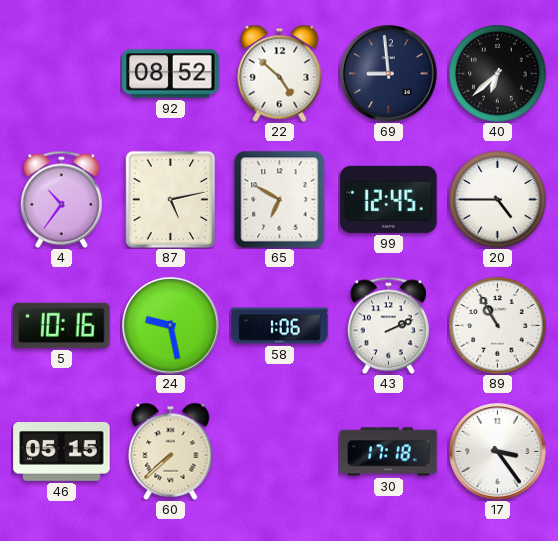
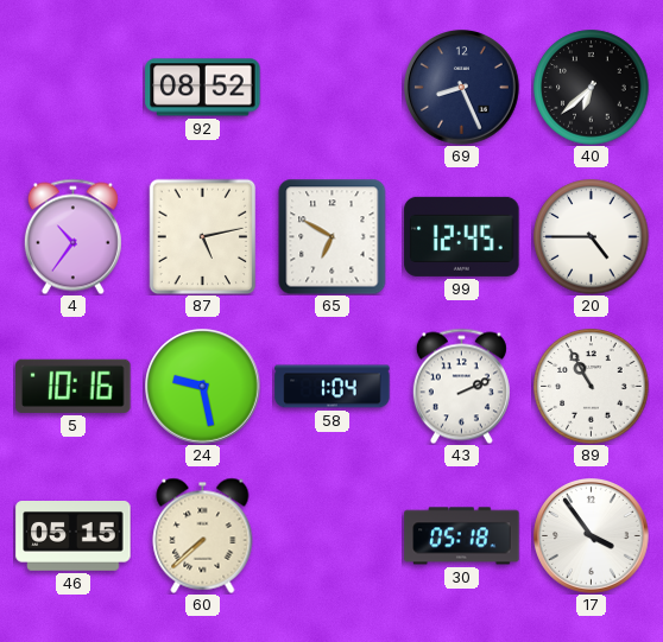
22: 4:52 -> none
69: 8:59 -> 8:26
58: 1:06 -> 1:04
30: 17:18 -> 05:18
17: 3:24 -> 3:54
